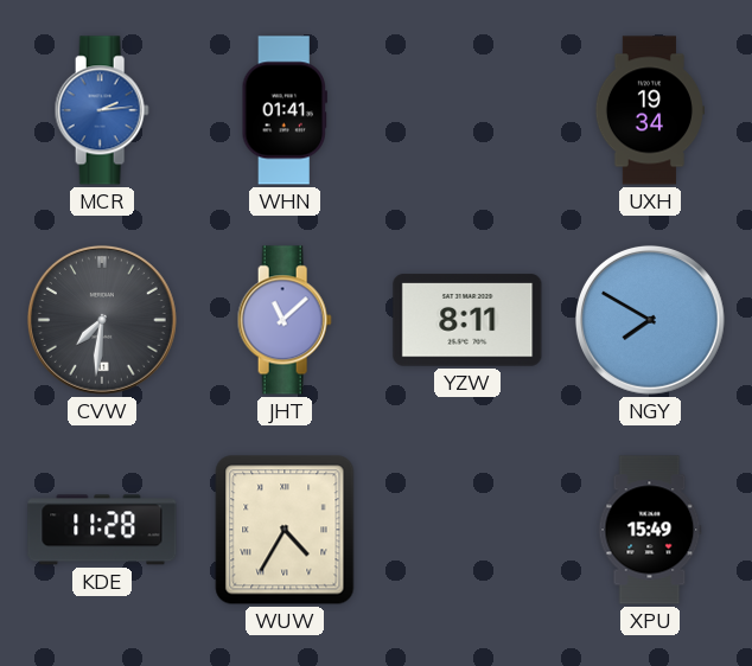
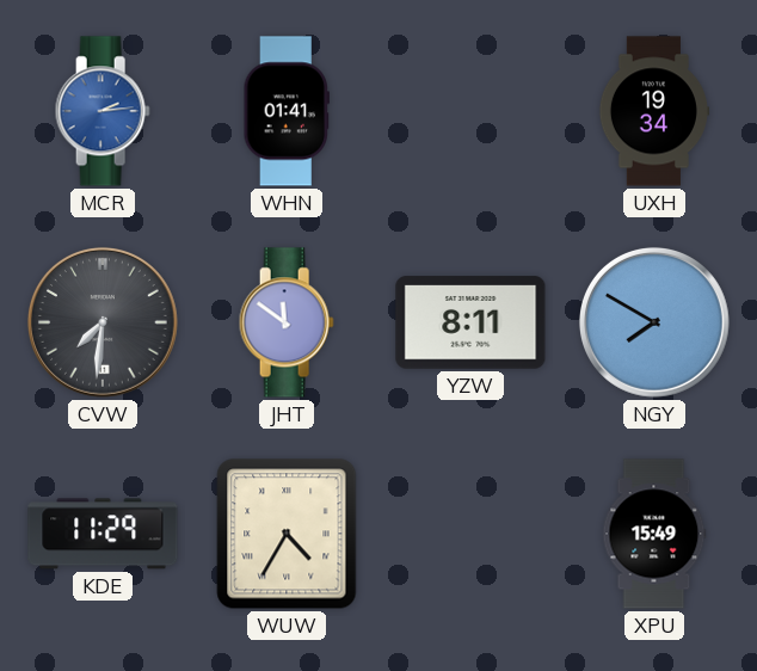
JHT: 11:08 -> 11:51
KDE: 11:28 -> 11:29
